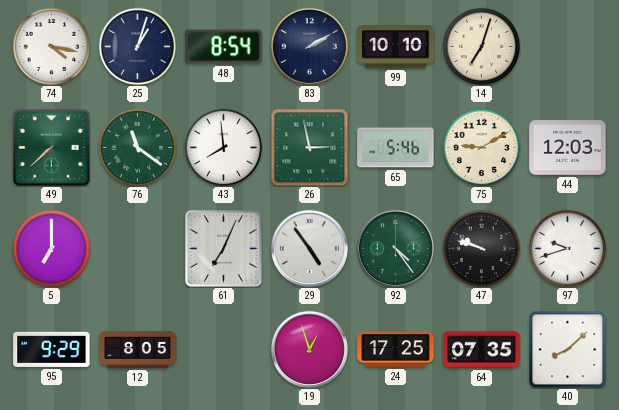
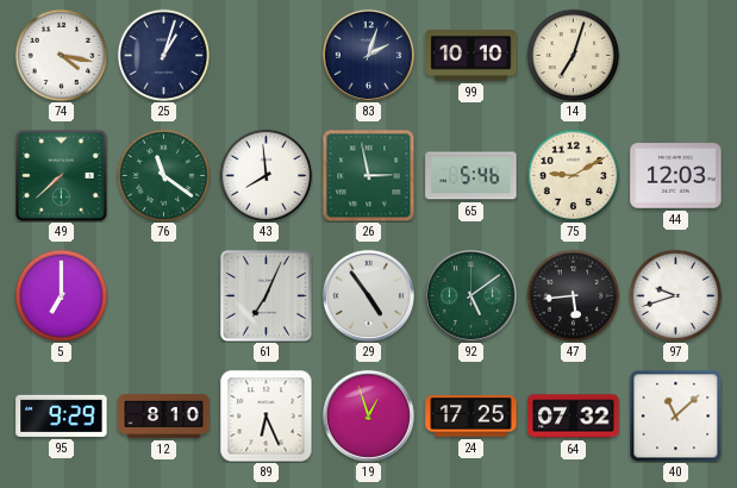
48: 8:54 -> none
83: 2:10 -> 2:03
92: 4:24 -> 5:09
47: 9:48 -> 5:44
12: 8:05 -> 8:10
89: none -> 6:26
64: 07:35 -> 07:32
40: 8:08 -> 11:08
